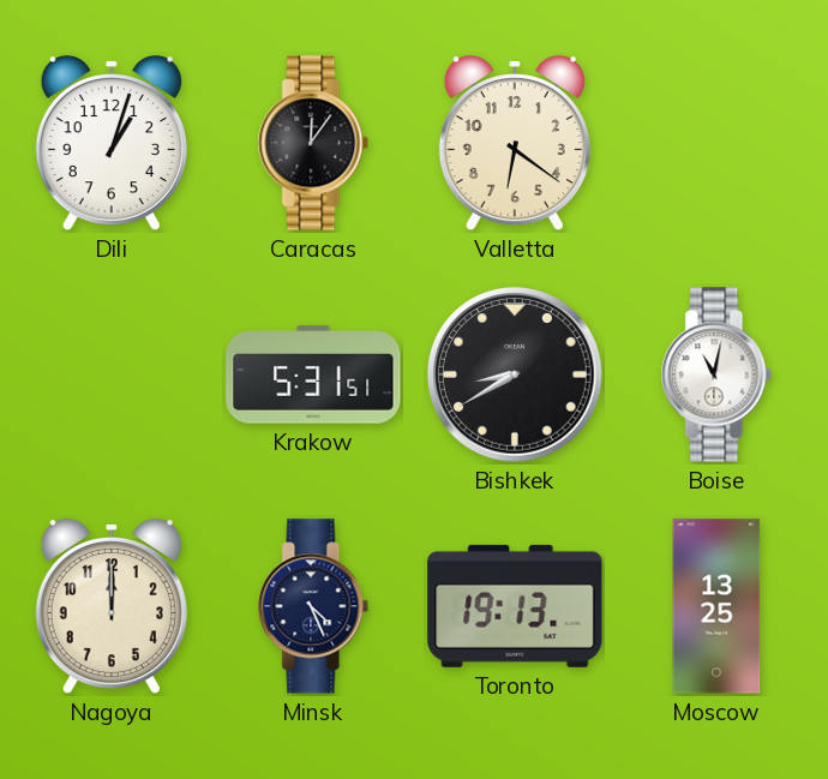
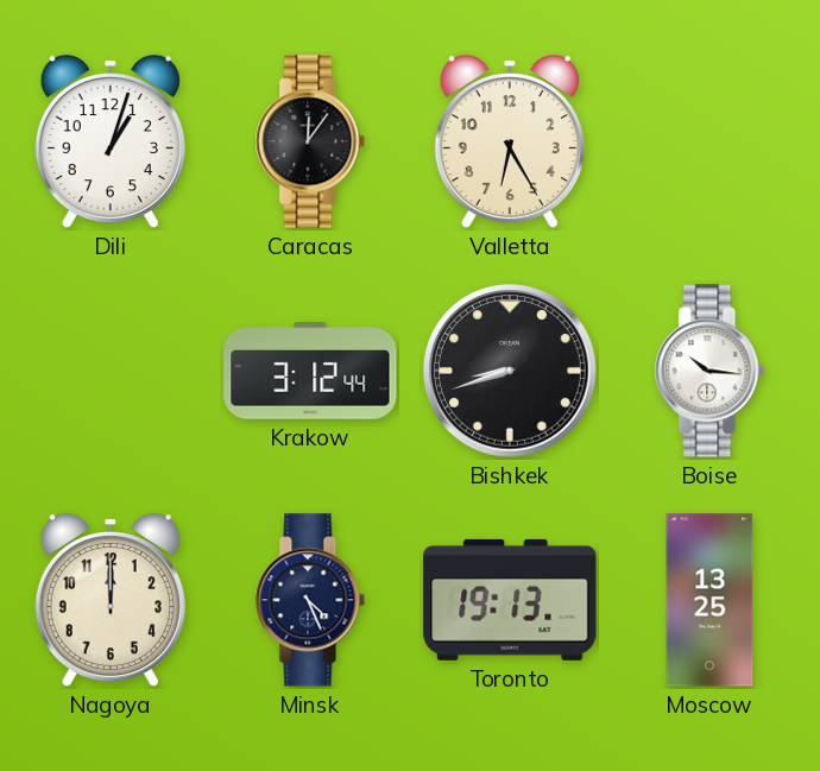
Valletta: 6:21 -> 6:25
Krakow: 5:31 -> 3:12
Bishkek: 8:40 -> 8:42
Boise: 11:02 -> 10:16
